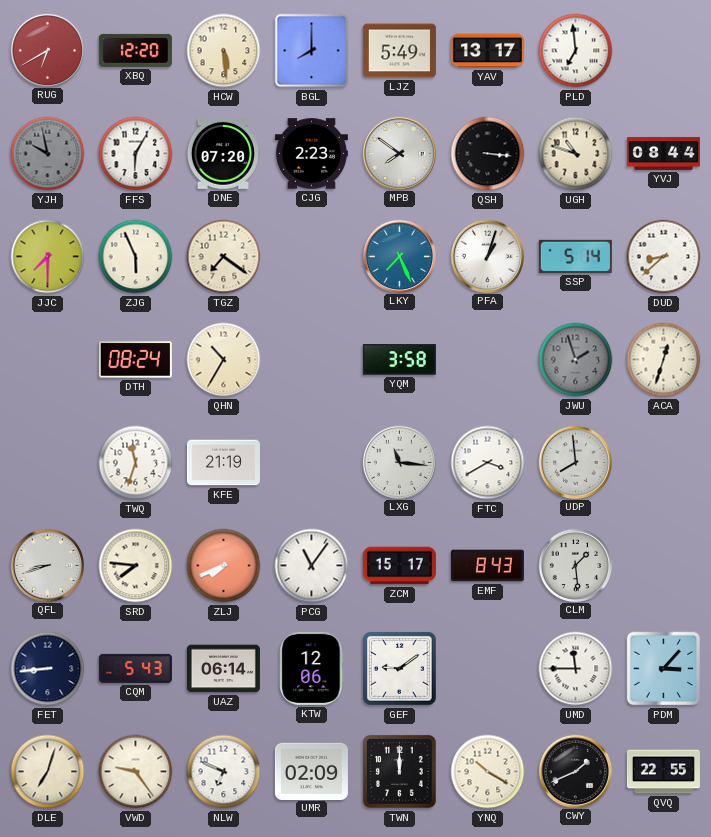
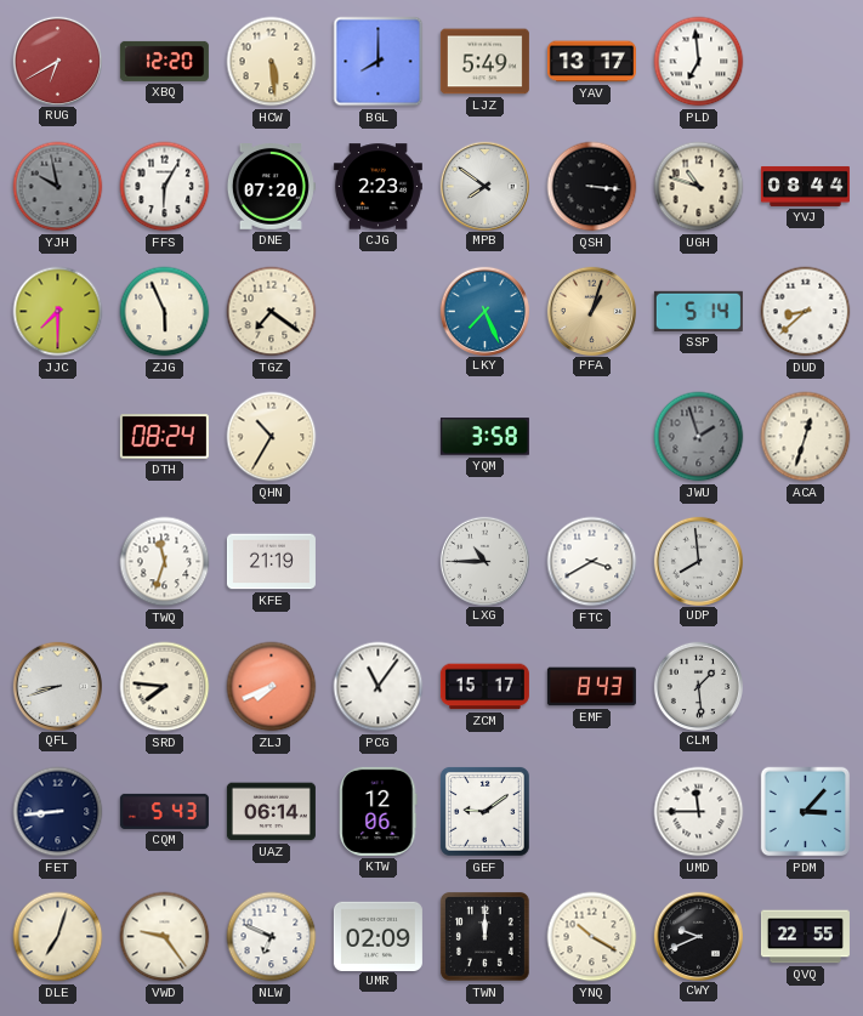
PFA dial: white -> champagne
LXG: 11:16 -> 10:45
CWY: 1:41 -> 9:41
